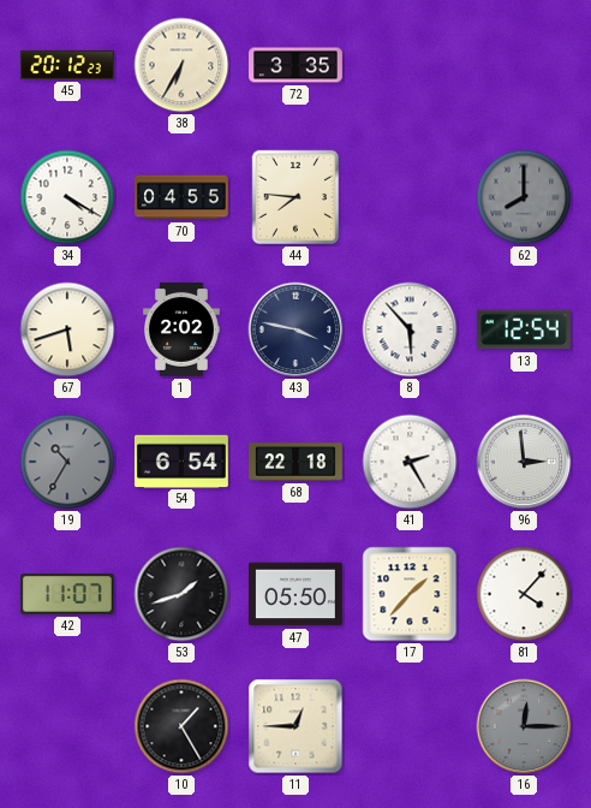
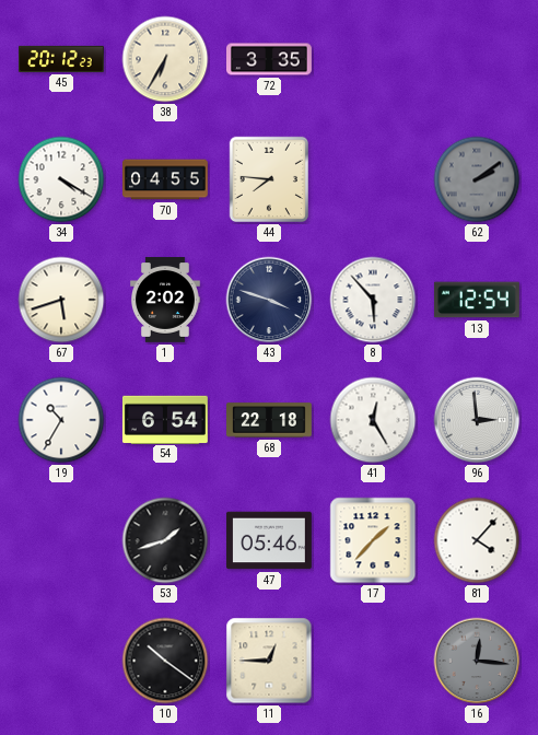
62: 8:00 -> 2:09
43: 3:47 -> 3:48
19 dial: grey -> white
41: 2:25 -> 12:25
42: 11:07 -> none
47: 05:50 -> 05:46
10: 1:25 -> 10:21
16: 12:15 -> 12:16
